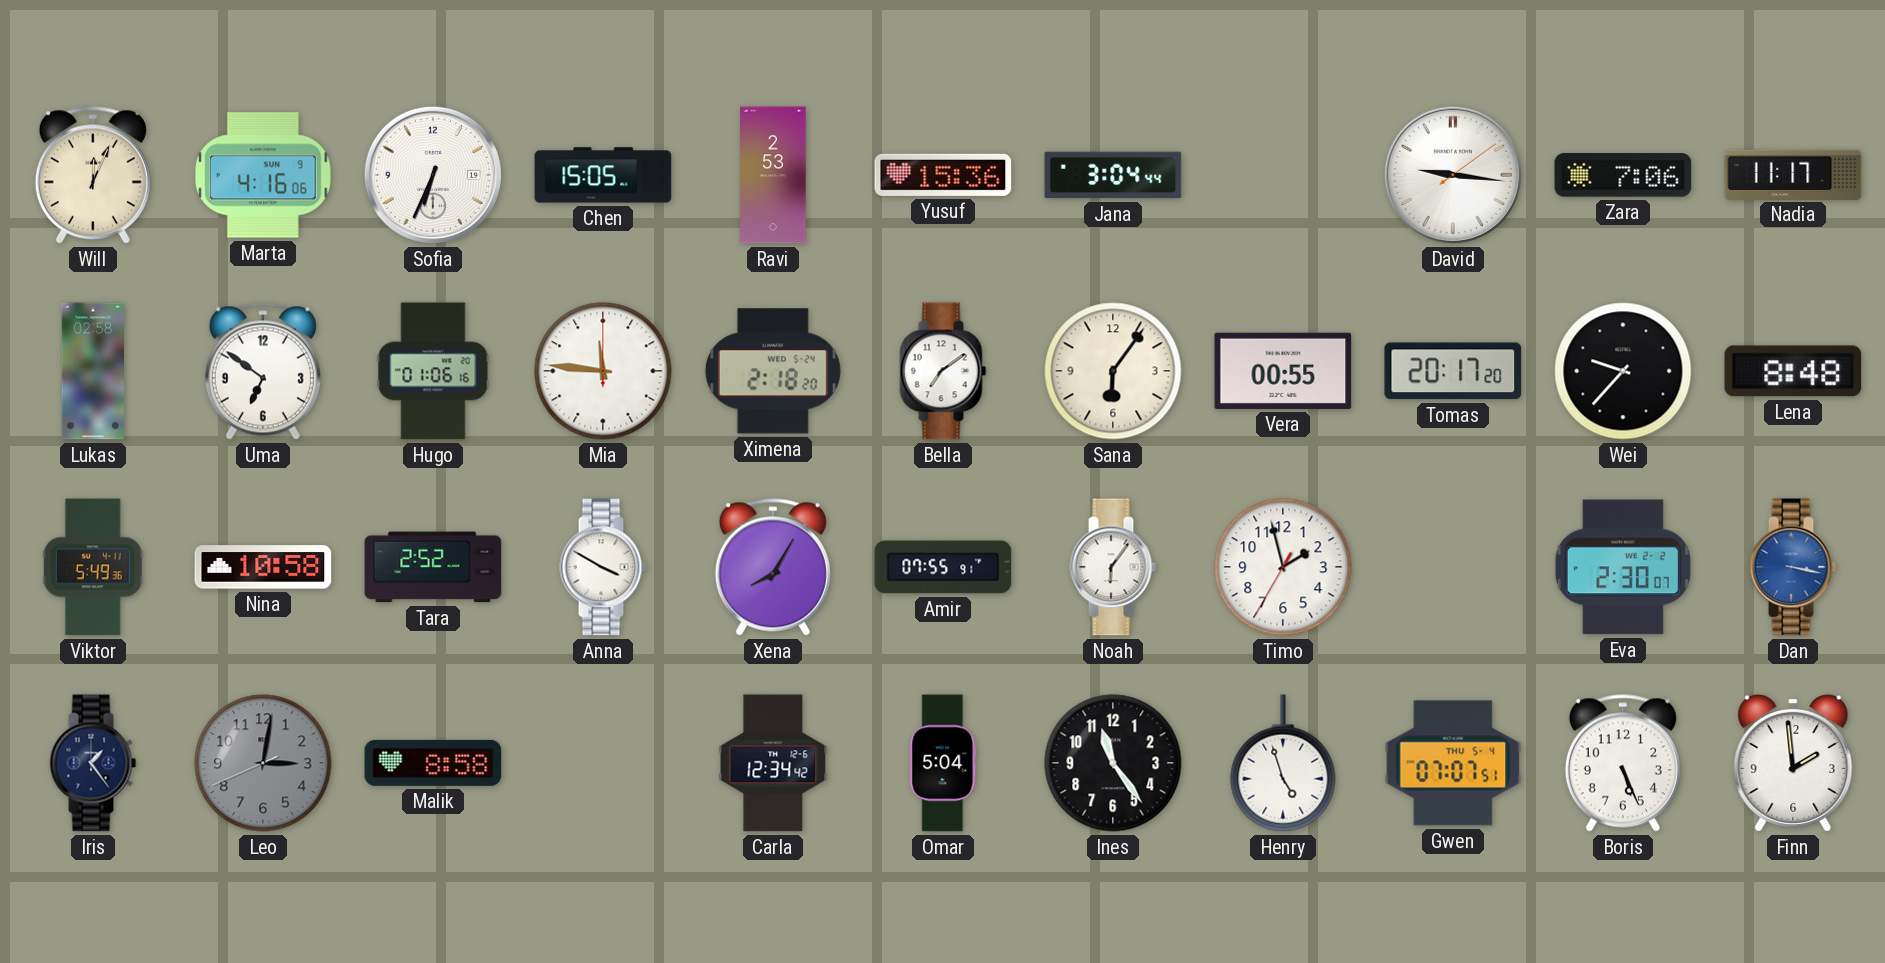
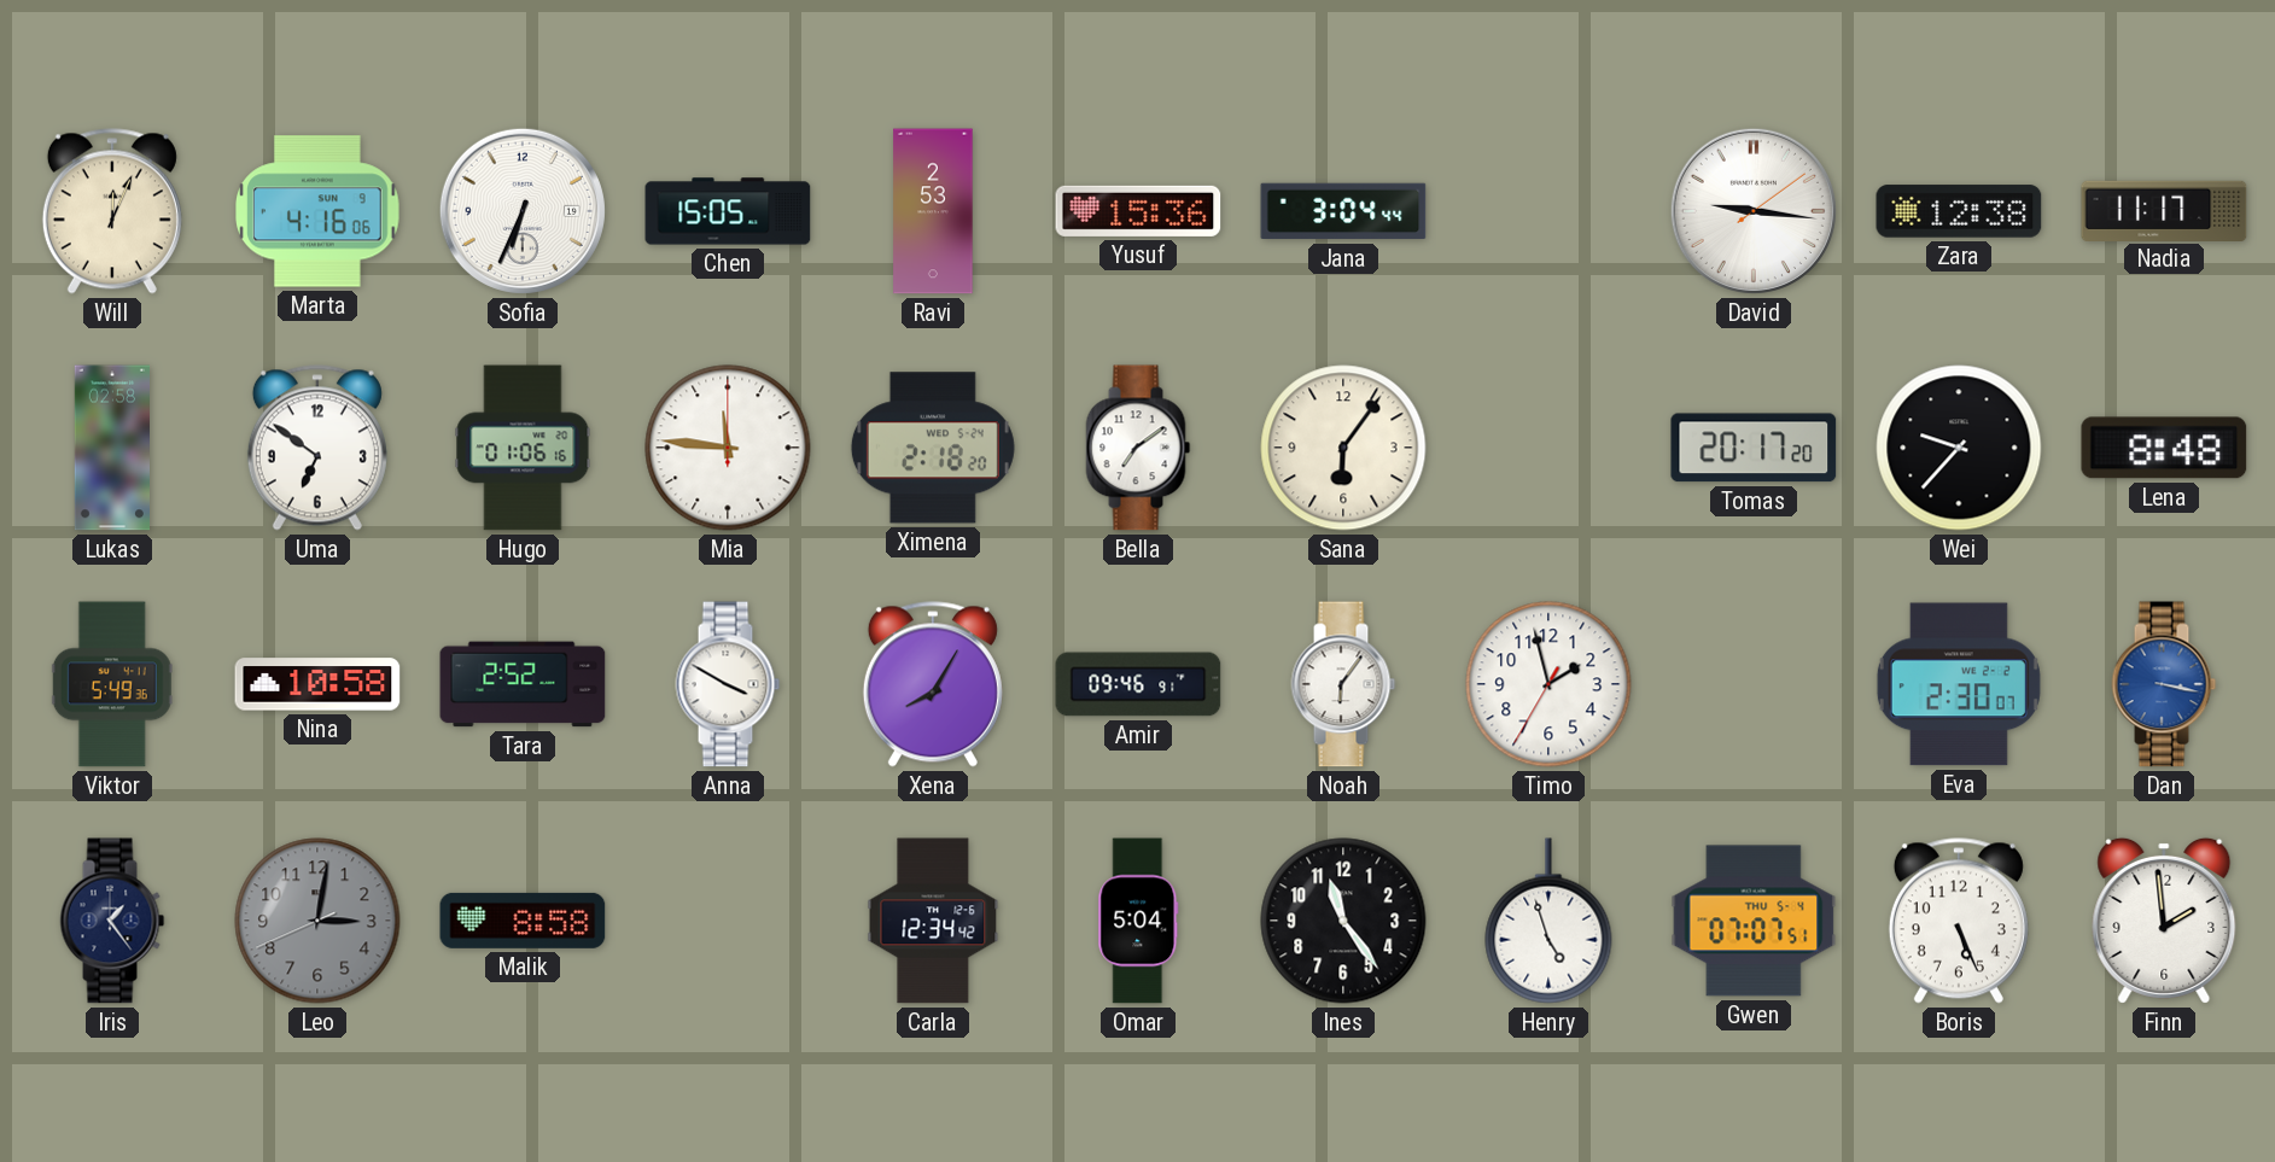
Zara: 7:06 -> 12:38
Vera: 00:55 -> none
Amir: 07:55 -> 09:46
